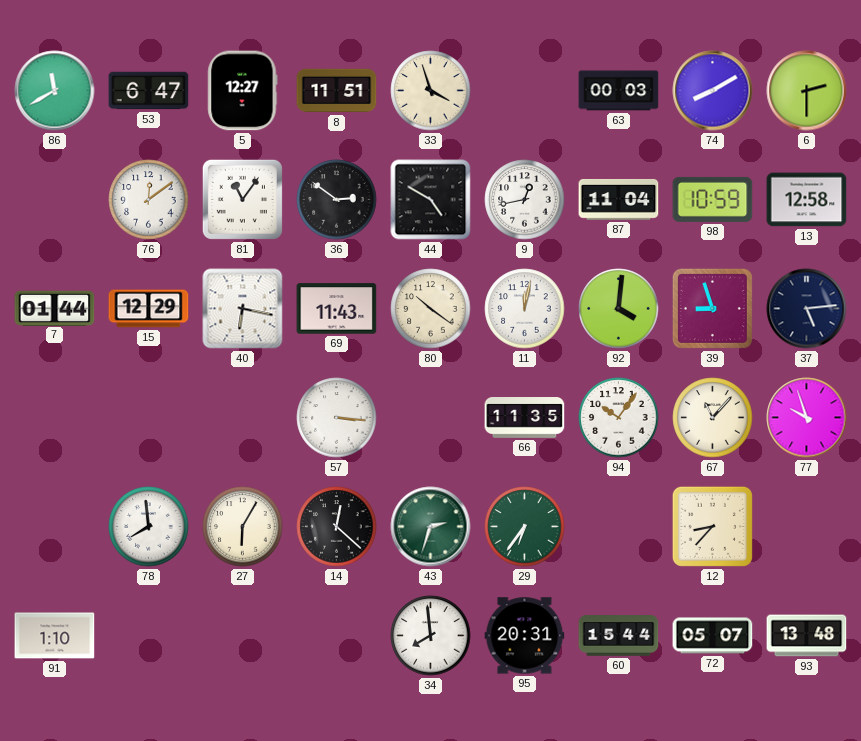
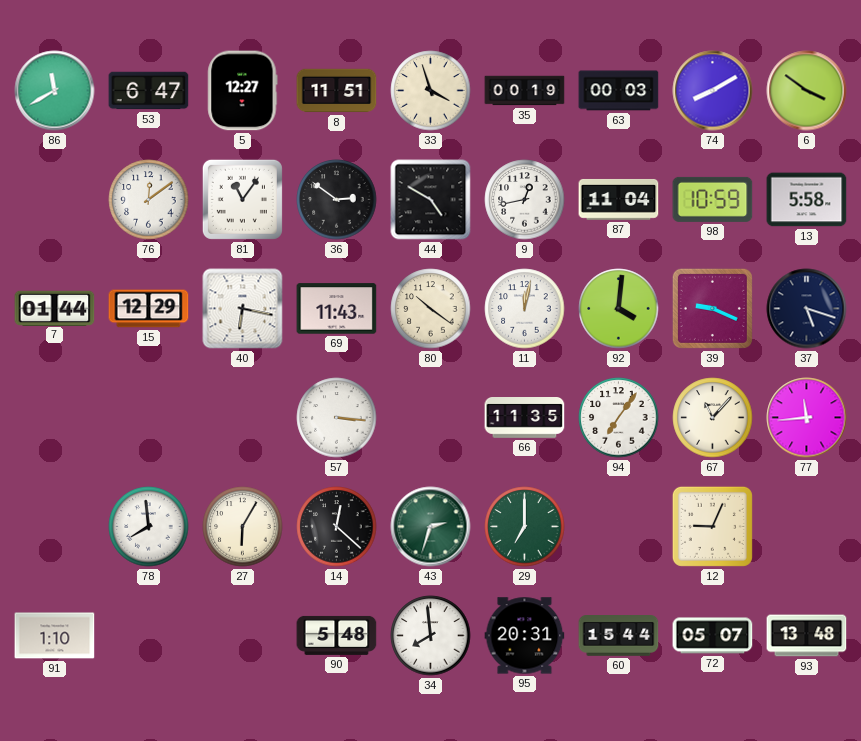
35: none -> 00:19
6: 2:30 -> 3:51
13: 12:58 -> 5:58
39: 8:57 -> 9:19
37: 5:14 -> 5:18
94: 10:06 -> 7:06
77: 9:57 -> 11:44
29: 6:36 -> 7:00
12: 8:37 -> 9:04
90: none -> 5:48
